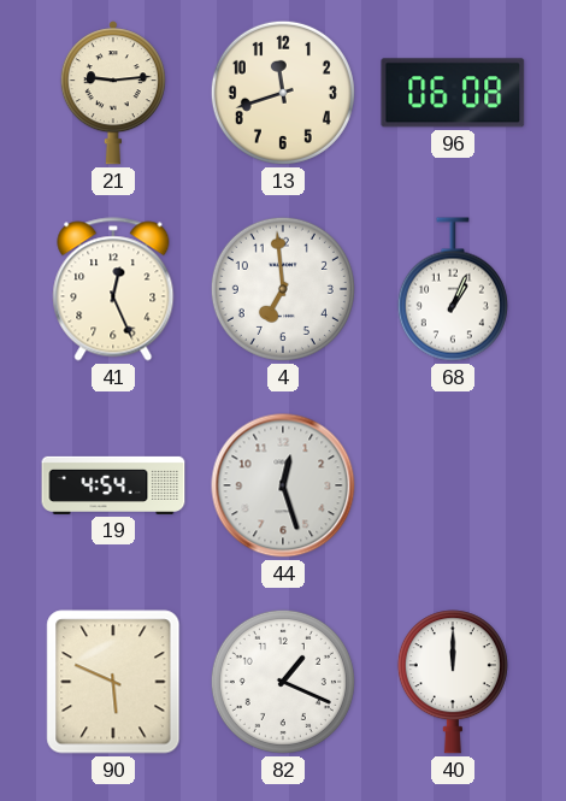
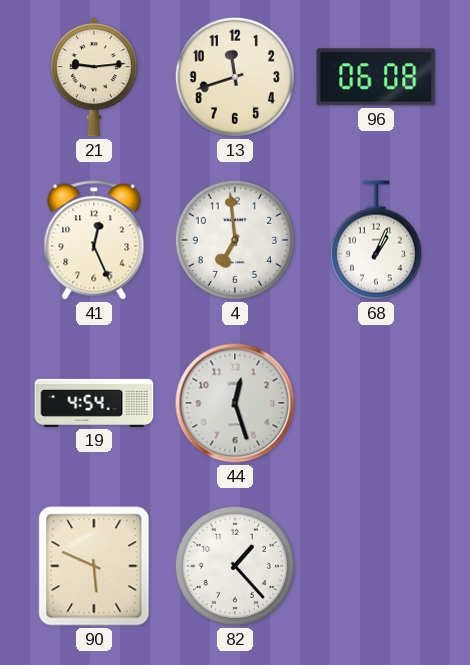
82: 1:19 -> 1:23
40: 12:00 -> none
